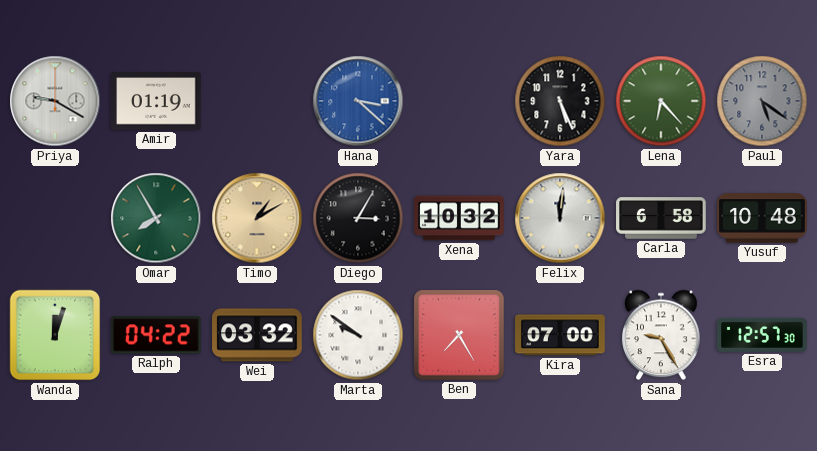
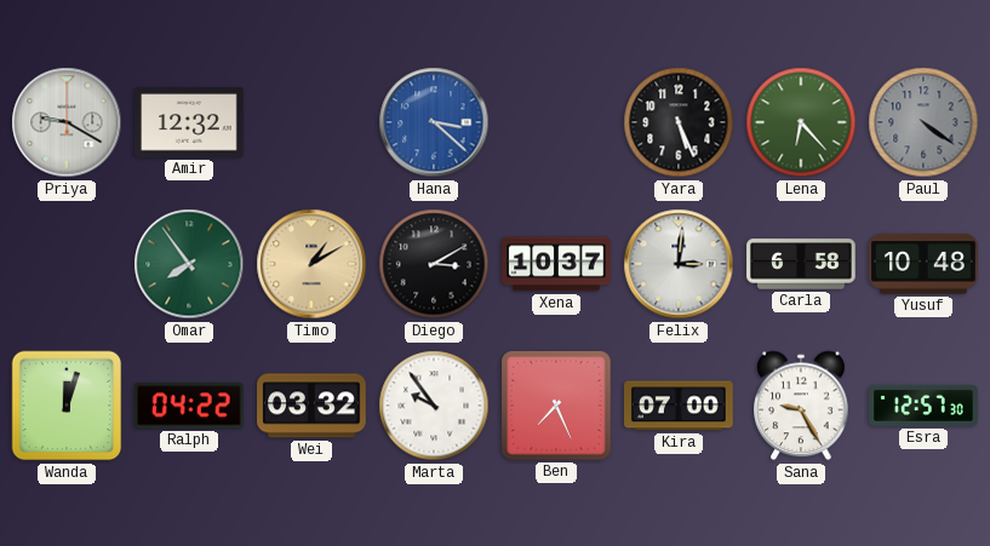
Amir: 01:19 -> 12:32
Paul: 5:21 -> 4:21
Omar: 7:55 -> 7:54
Diego: 3:05 -> 3:10
Xena: 10:32 -> 10:37
Felix: 12:01 -> 3:01
Marta: 9:51 -> 9:54
Ben: 7:25 -> 7:26
